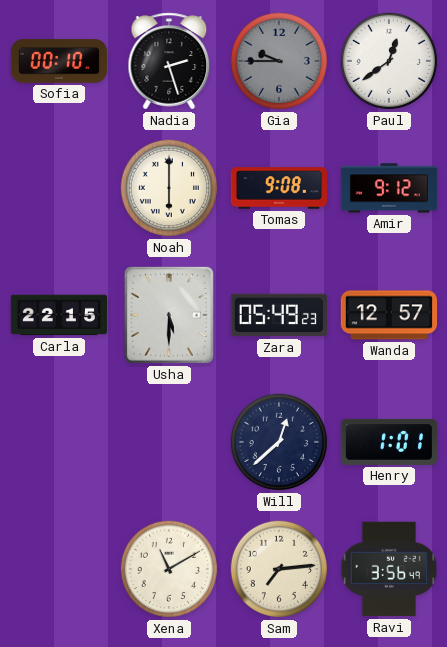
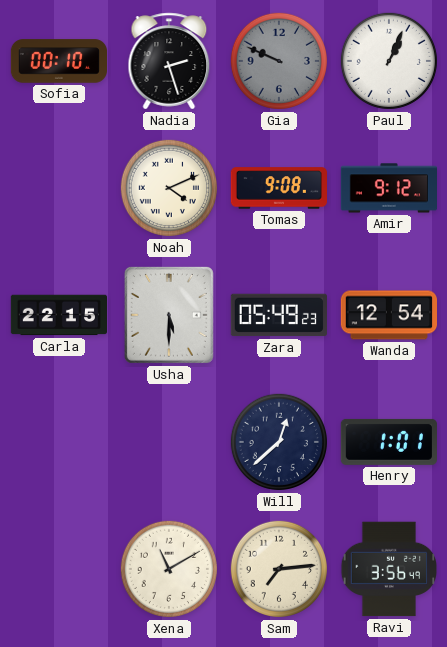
Gia: 9:45 -> 9:49
Paul: 12:39 -> 1:04
Noah: 6:00 -> 4:11
Wanda: 12:57 -> 12:54
